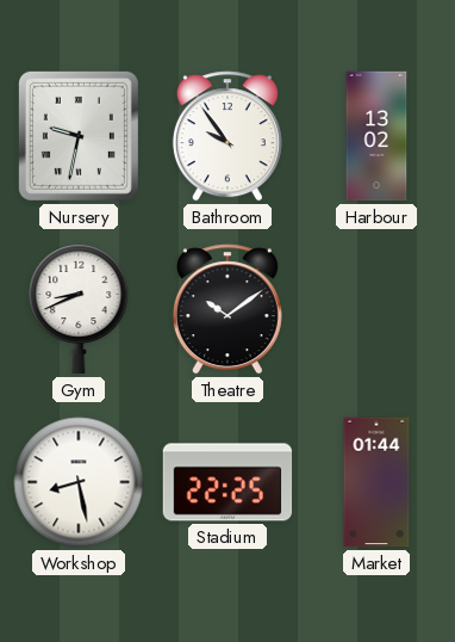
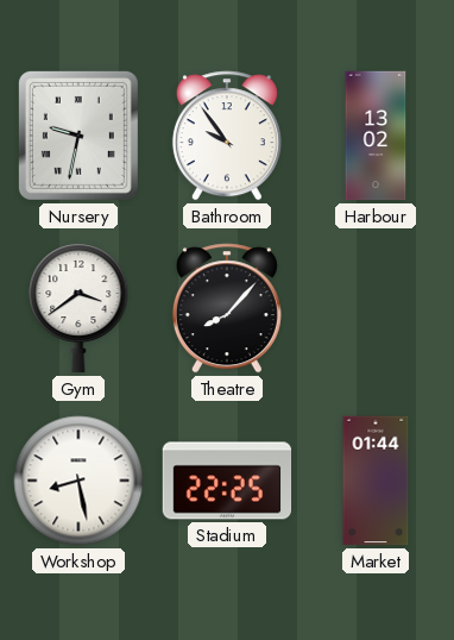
Gym: 8:41 -> 3:39
Theatre: 10:09 -> 8:07
